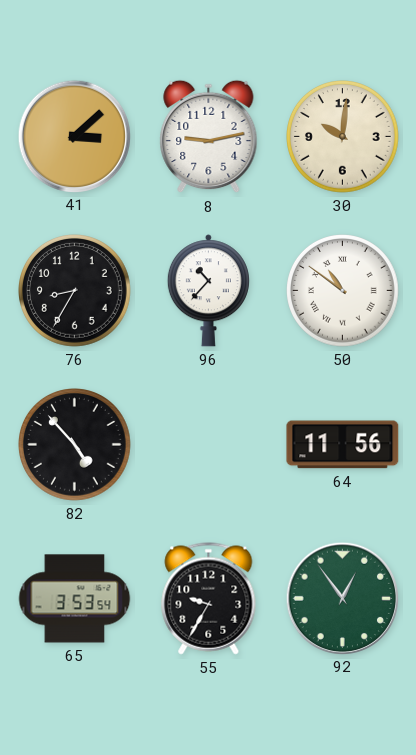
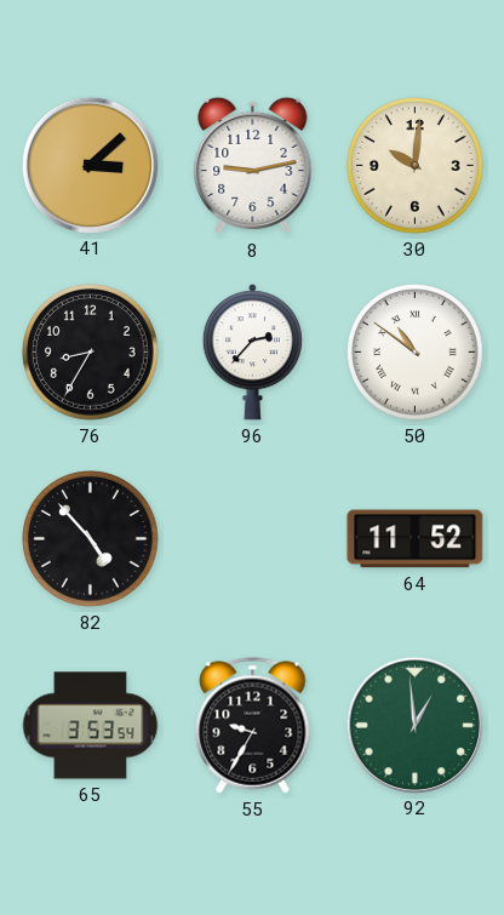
96: 10:37 -> 2:37
64: 11:56 -> 11:52
92: 12:54 -> 12:59
